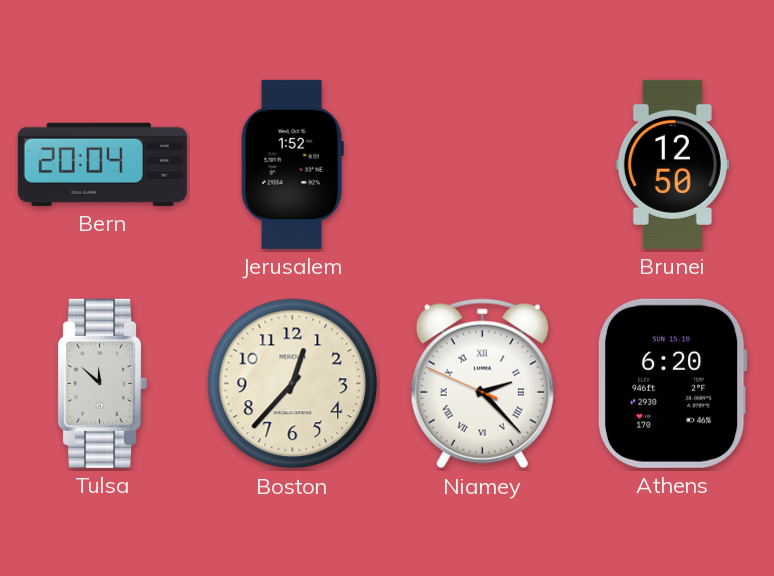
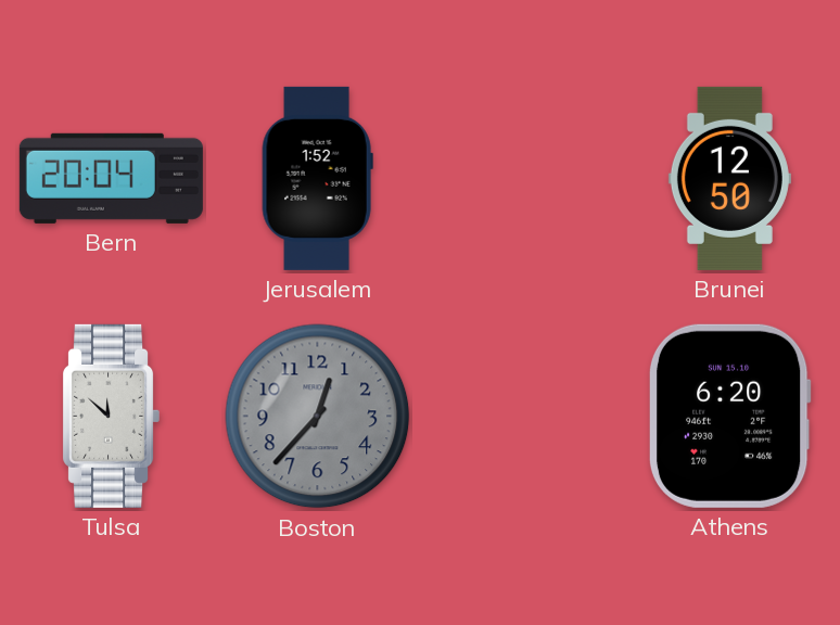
Boston dial: cream -> grey
Niamey: 2:22 -> none
